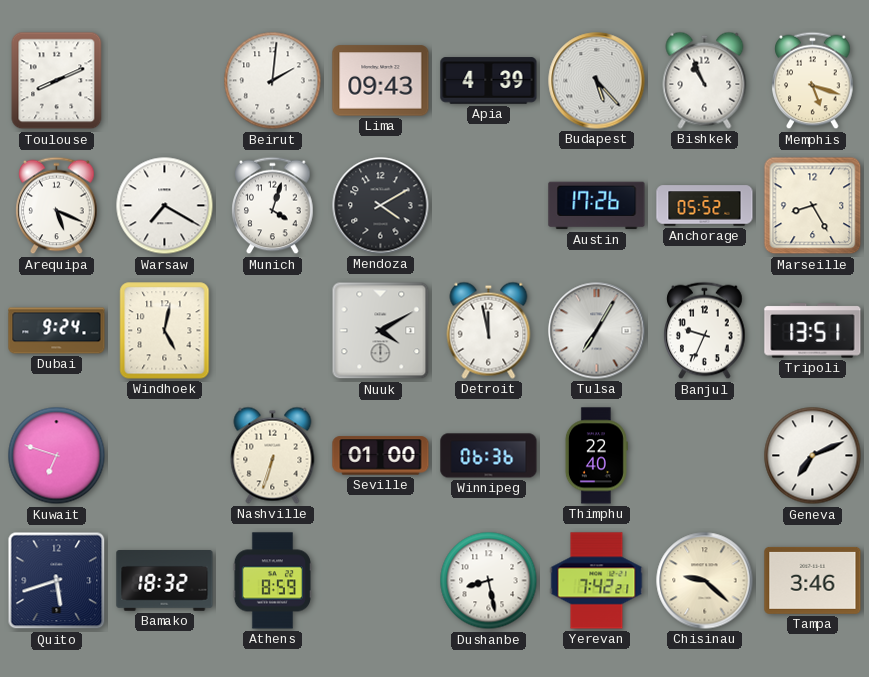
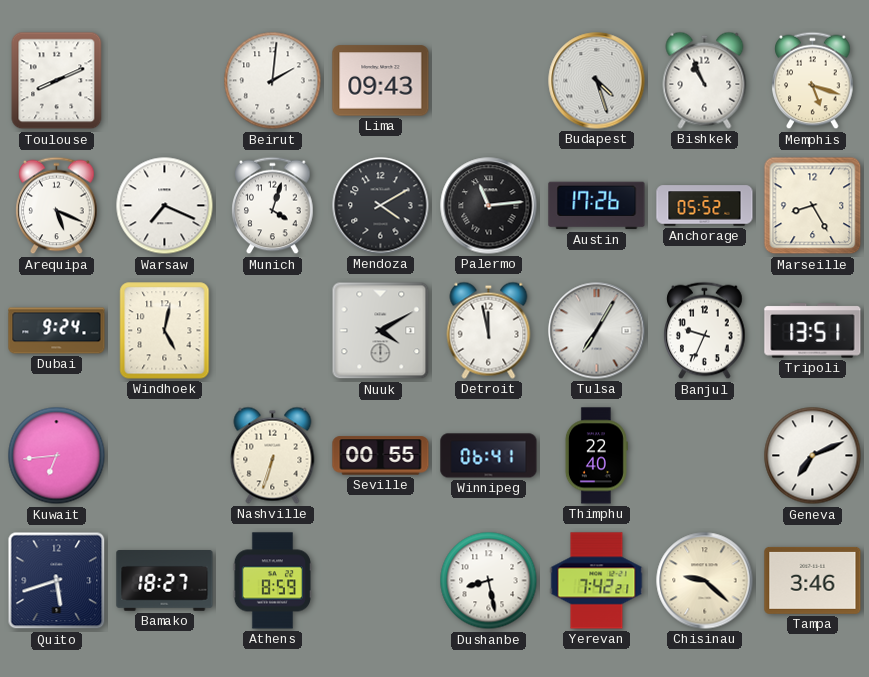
Apia: 4:39 -> none
Budapest: 5:23 -> 4:27
Warsaw: 7:20 -> 7:19
Palermo: none -> 11:14
Kuwait: 6:48 -> 6:44
Seville: 01:00 -> 00:55
Winnipeg: 06:36 -> 06:41
Bamako: 18:32 -> 18:27
